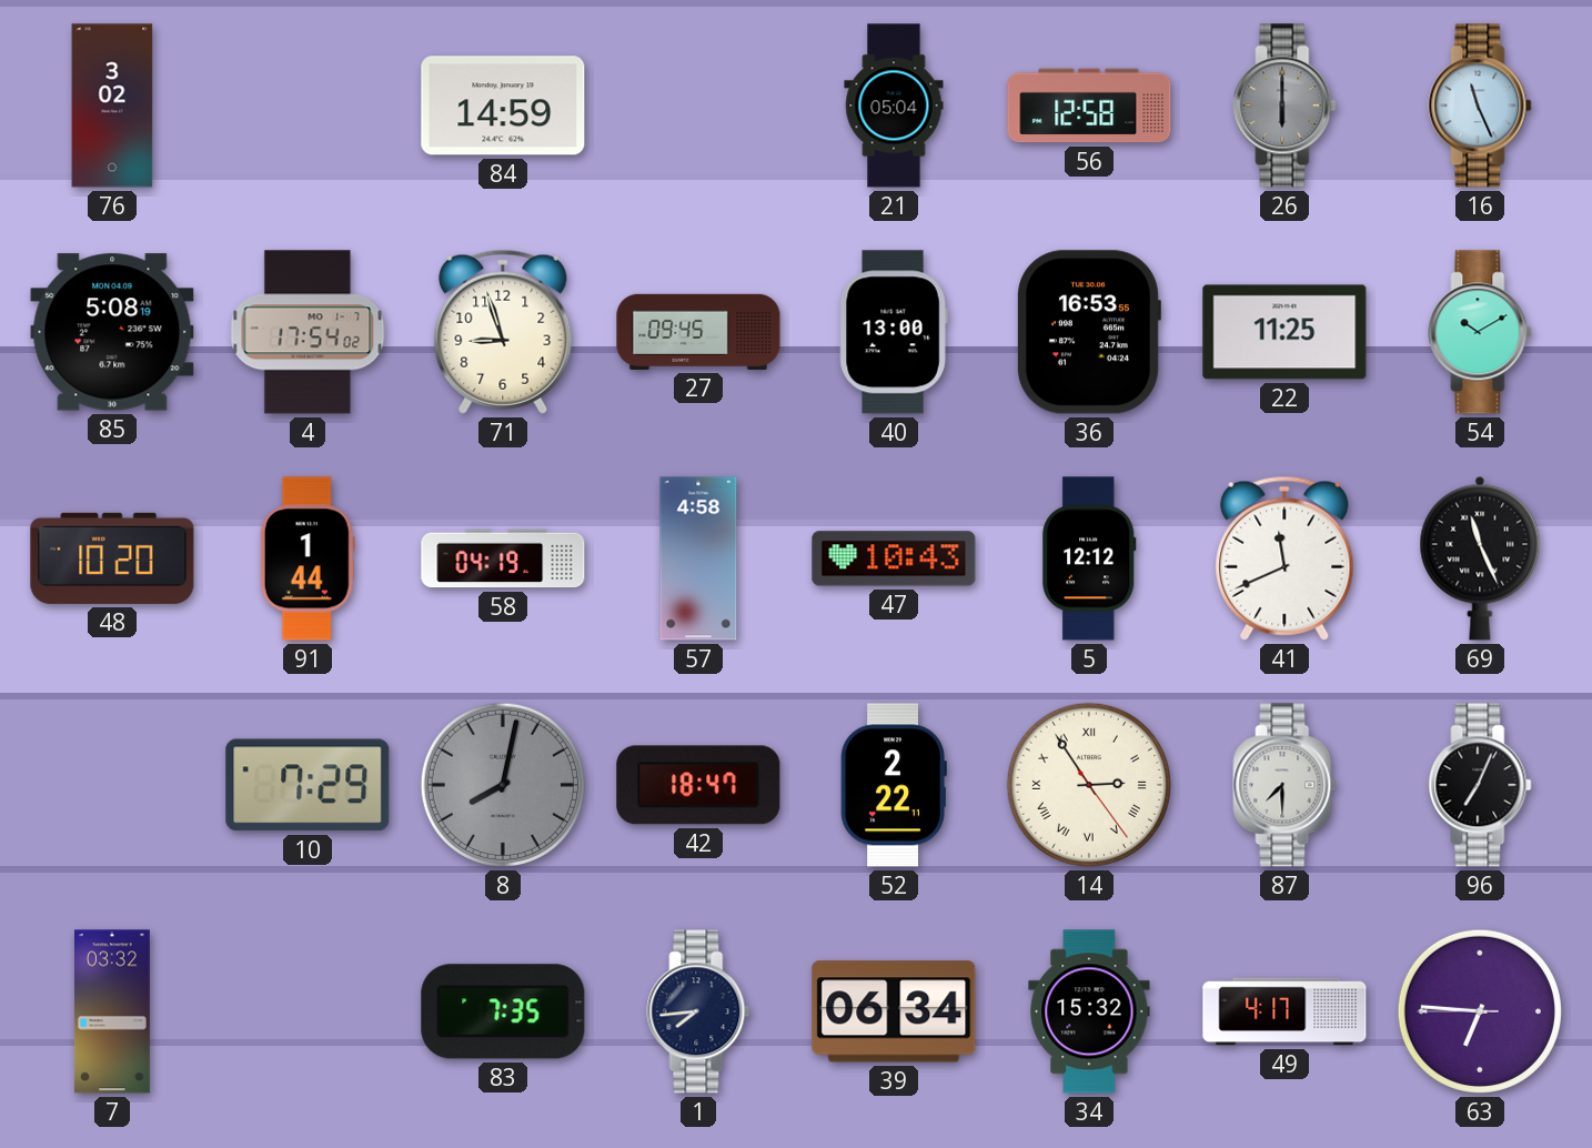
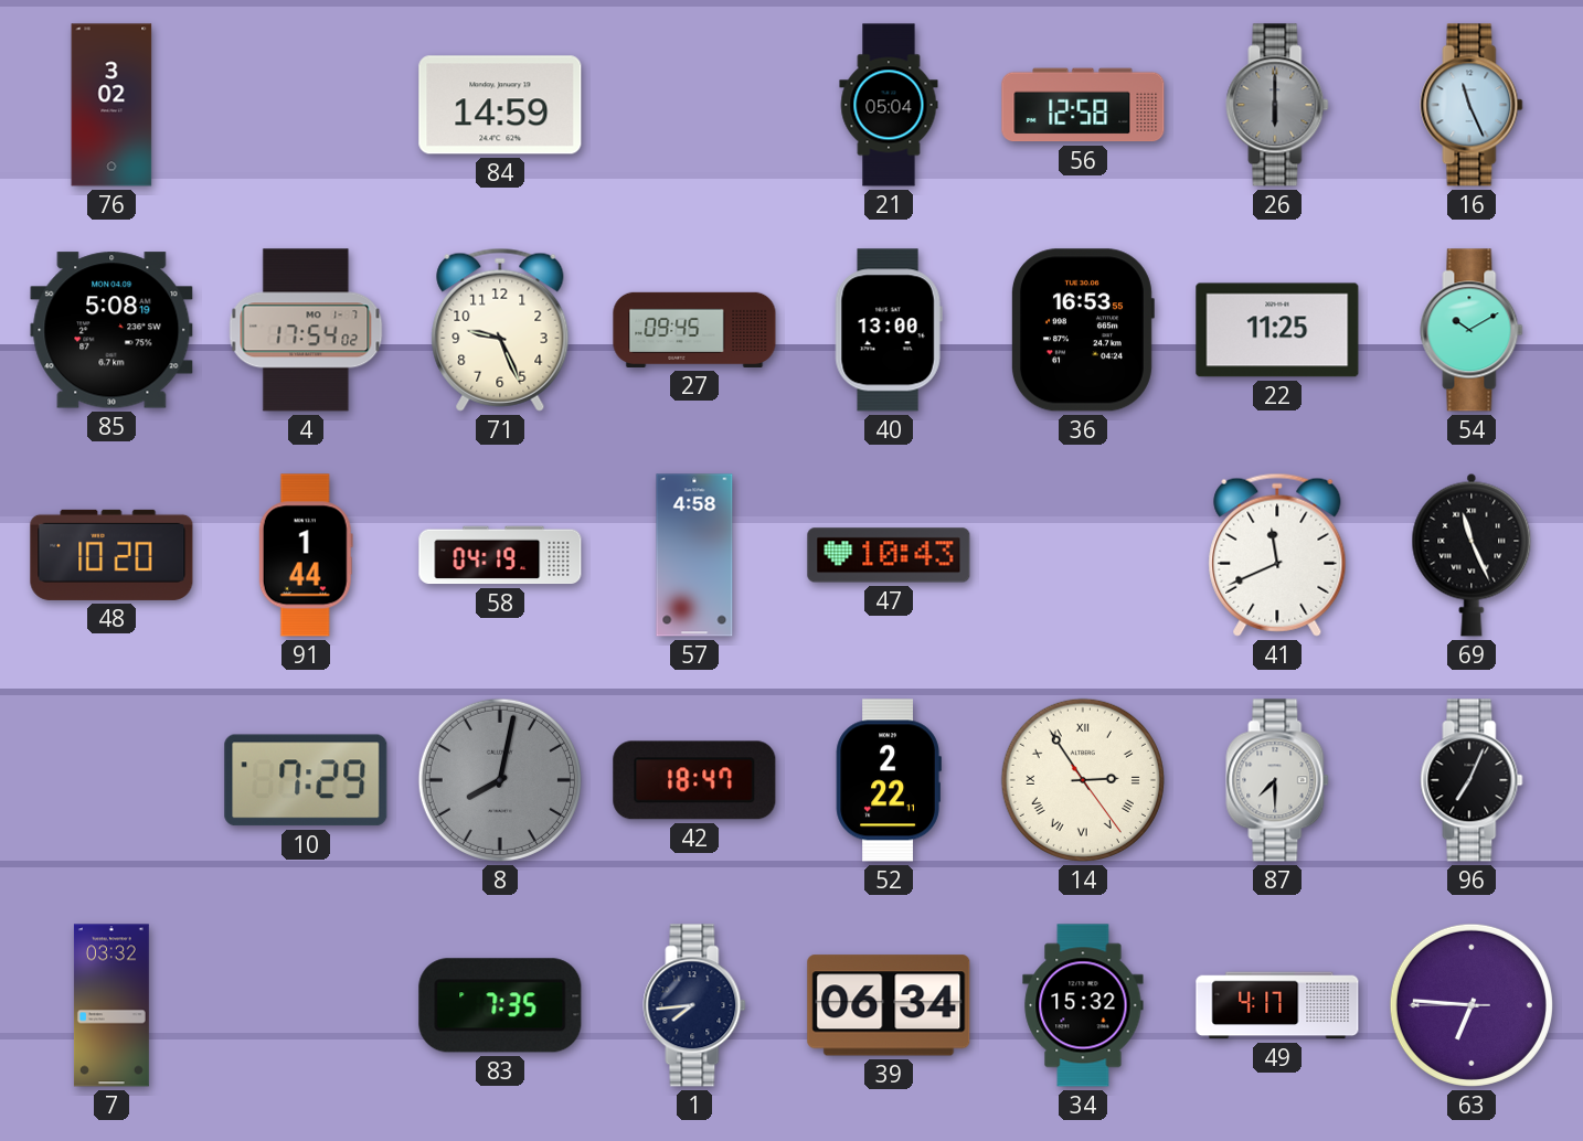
71: 8:57 -> 9:26
5: 12:12 -> none
